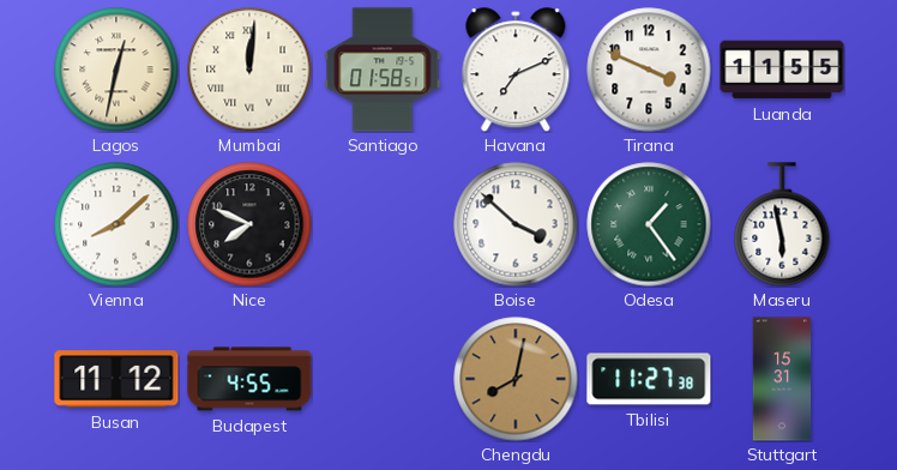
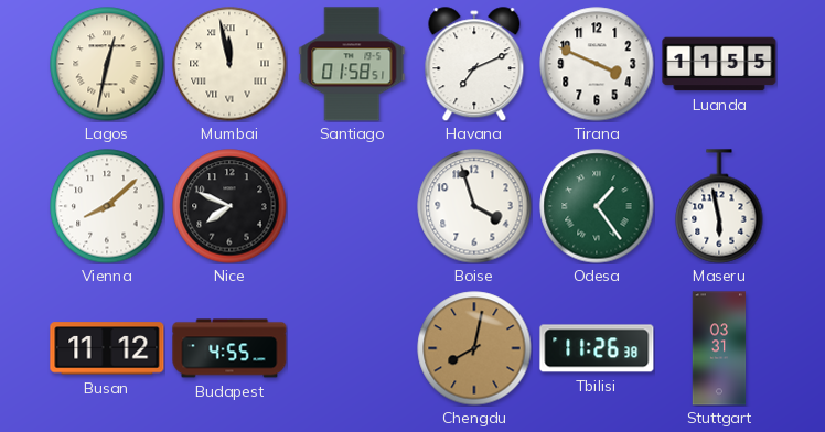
Mumbai: 12:01 -> 11:58
Boise: 3:52 -> 3:57
Tbilisi: 11:27 -> 11:26
Stuttgart: 15:31 -> 03:31
